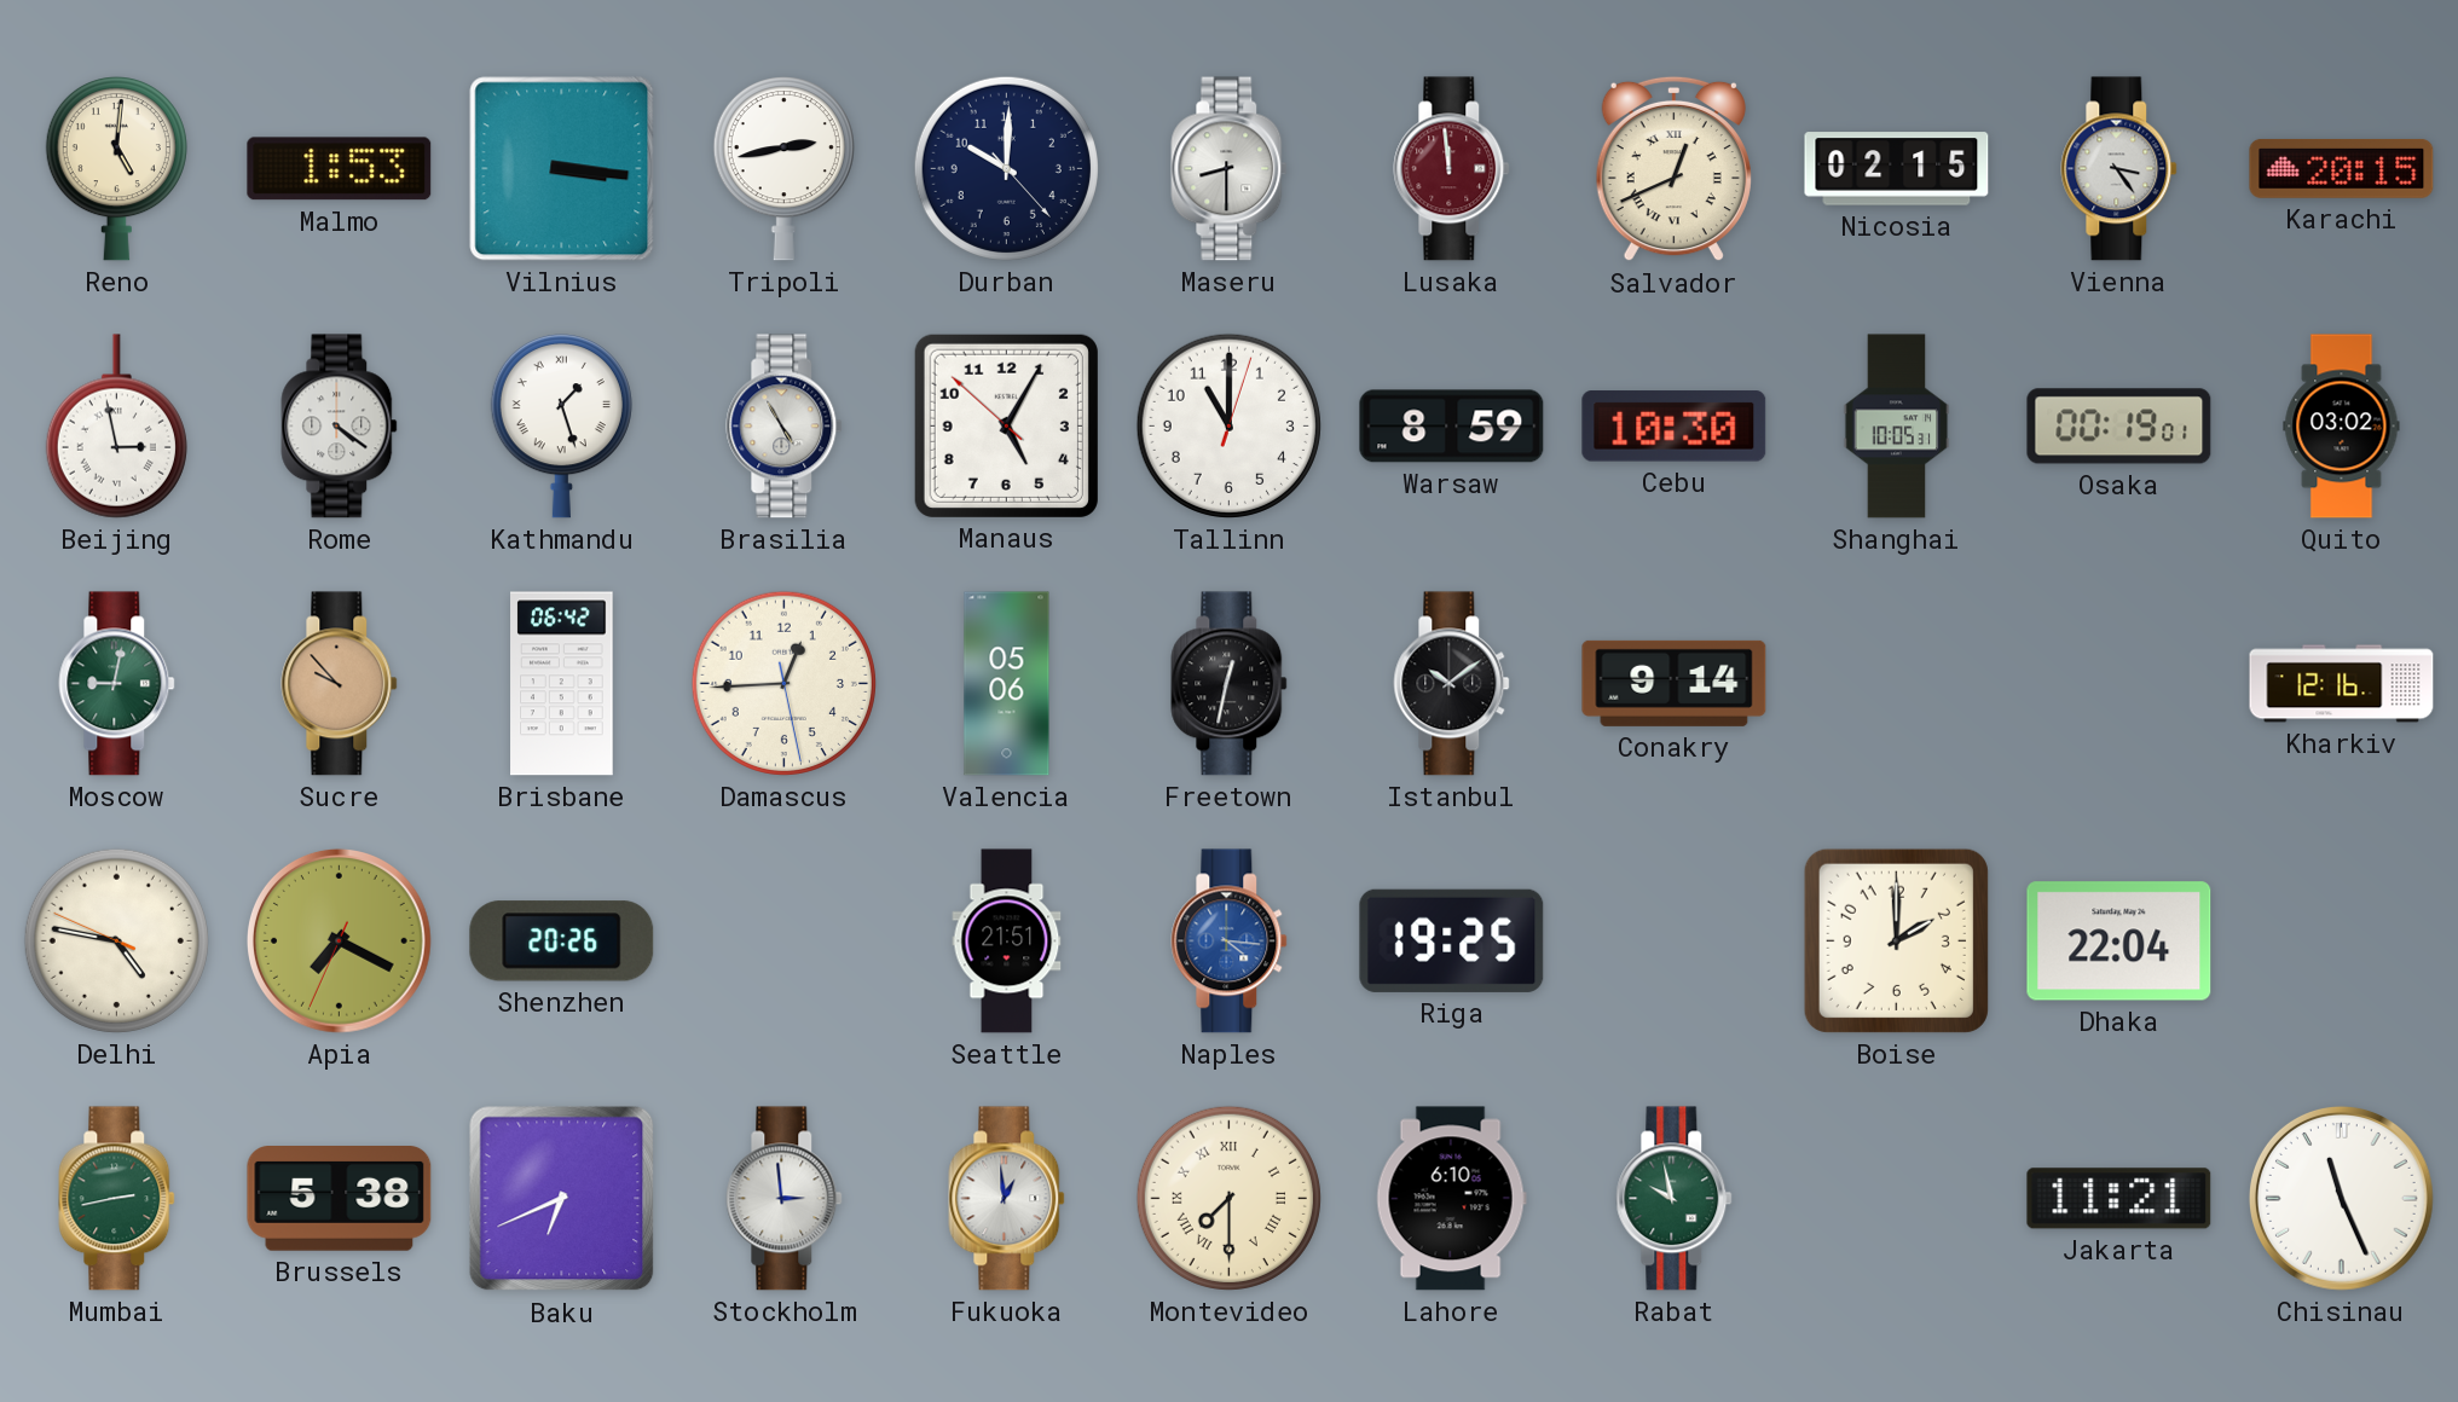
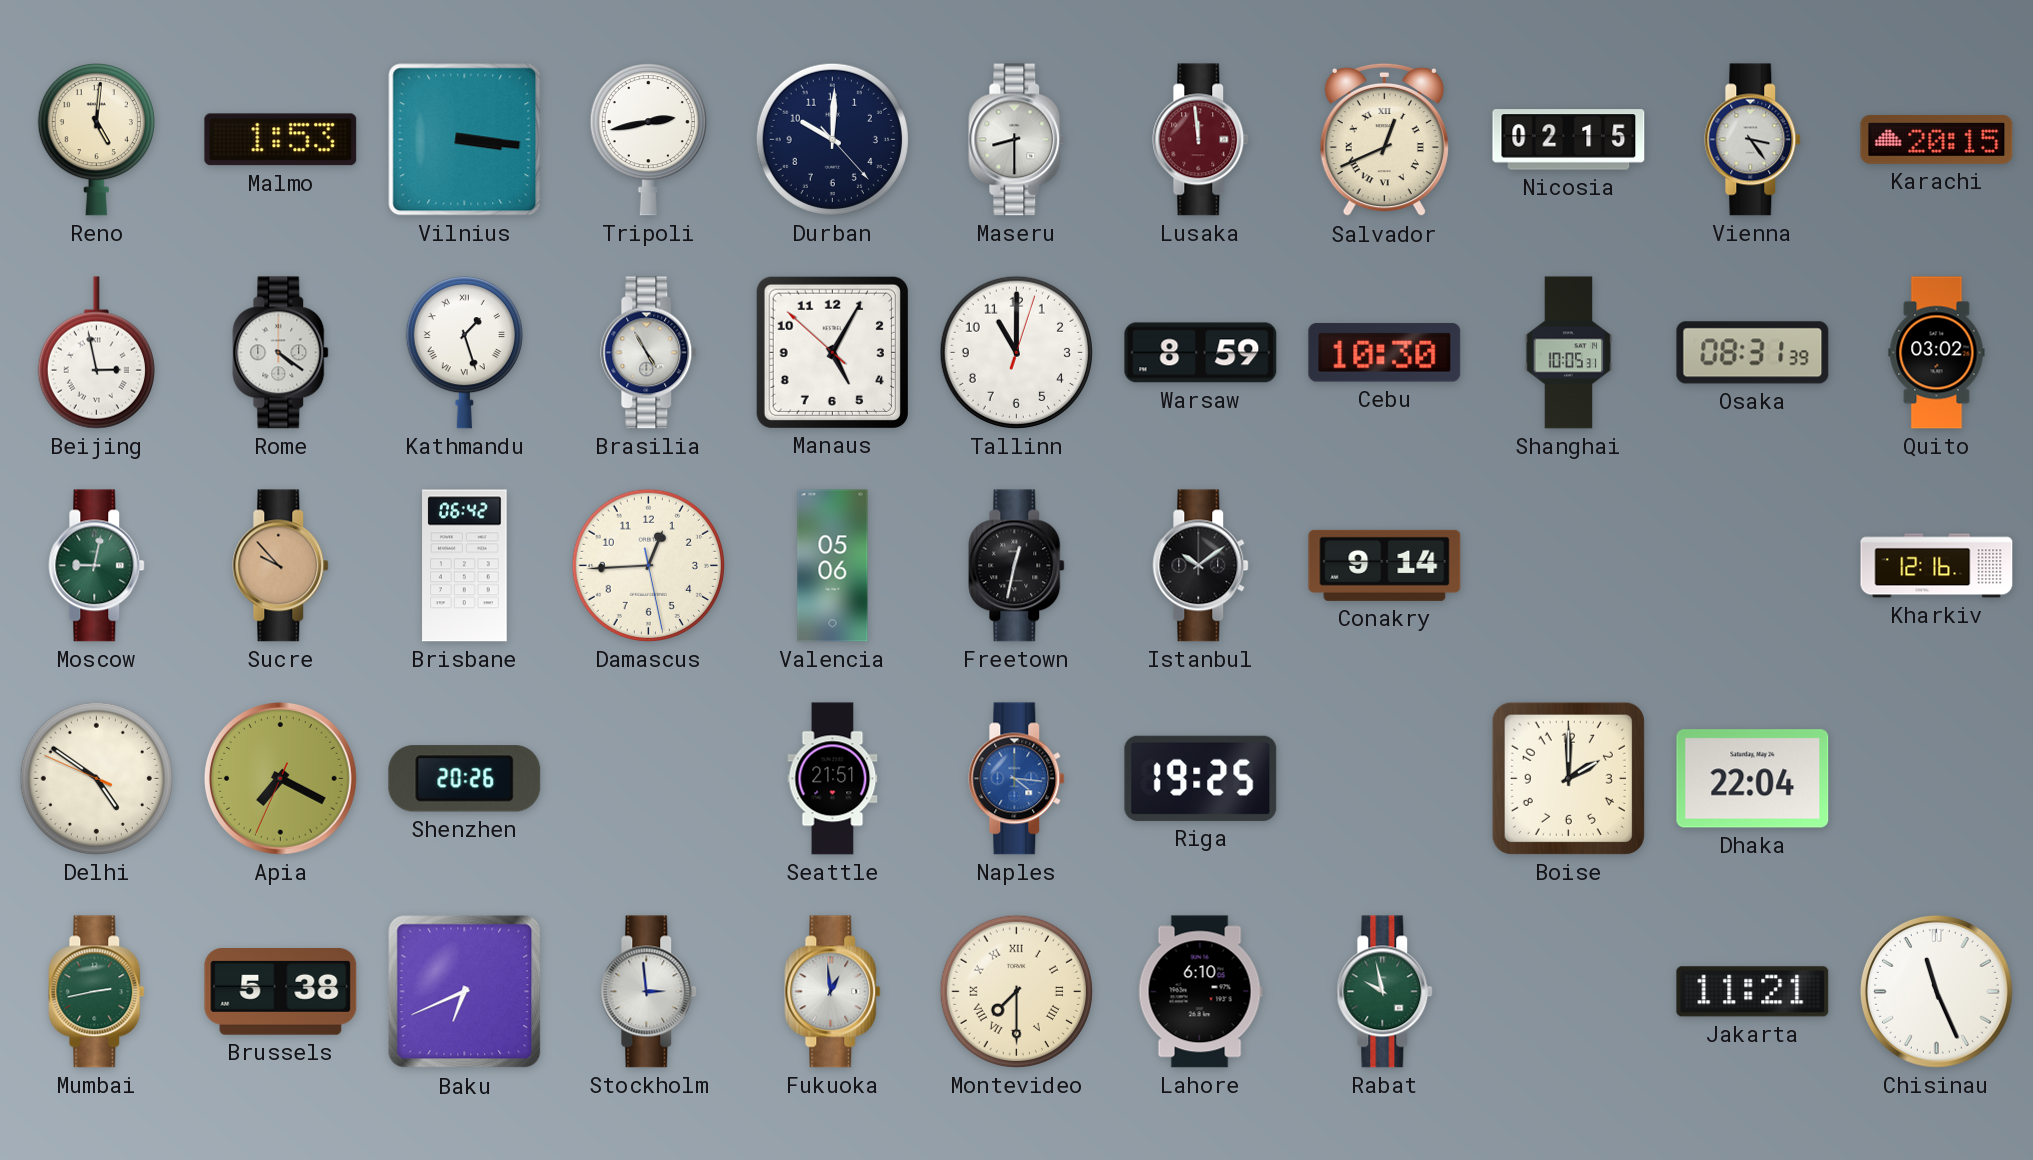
Osaka: 00:19 -> 08:31
Delhi: 4:46 -> 4:50
